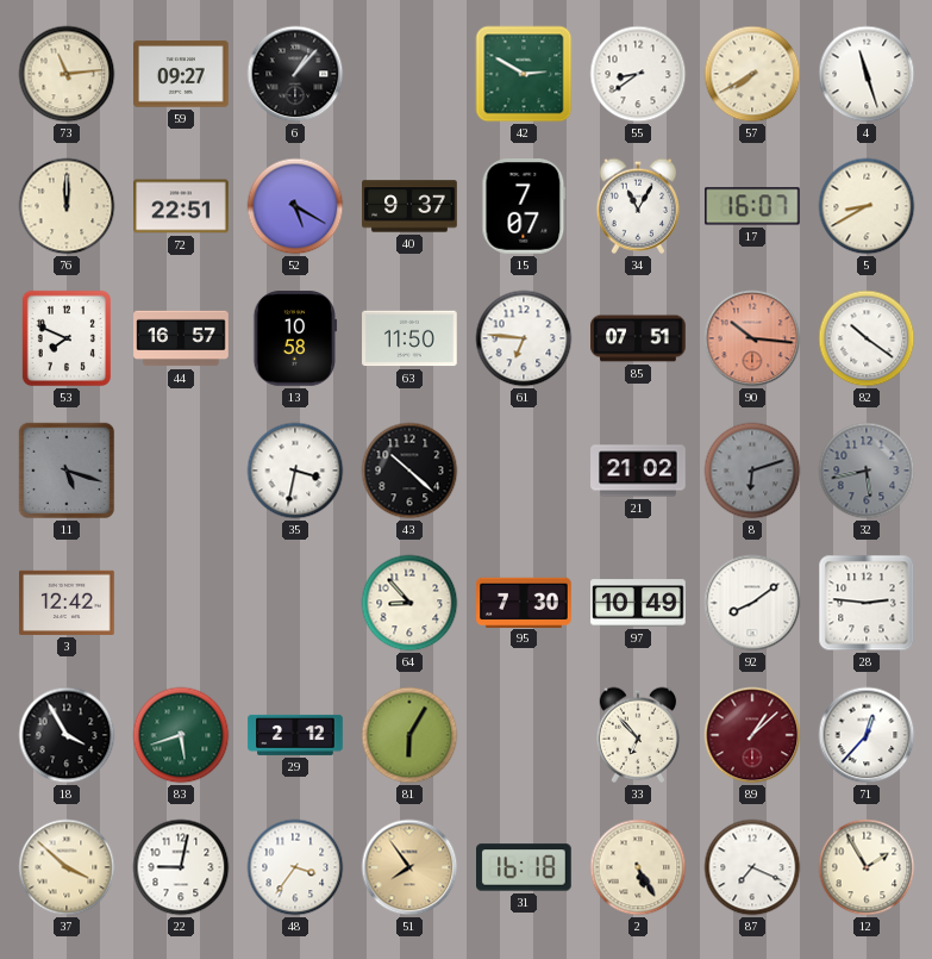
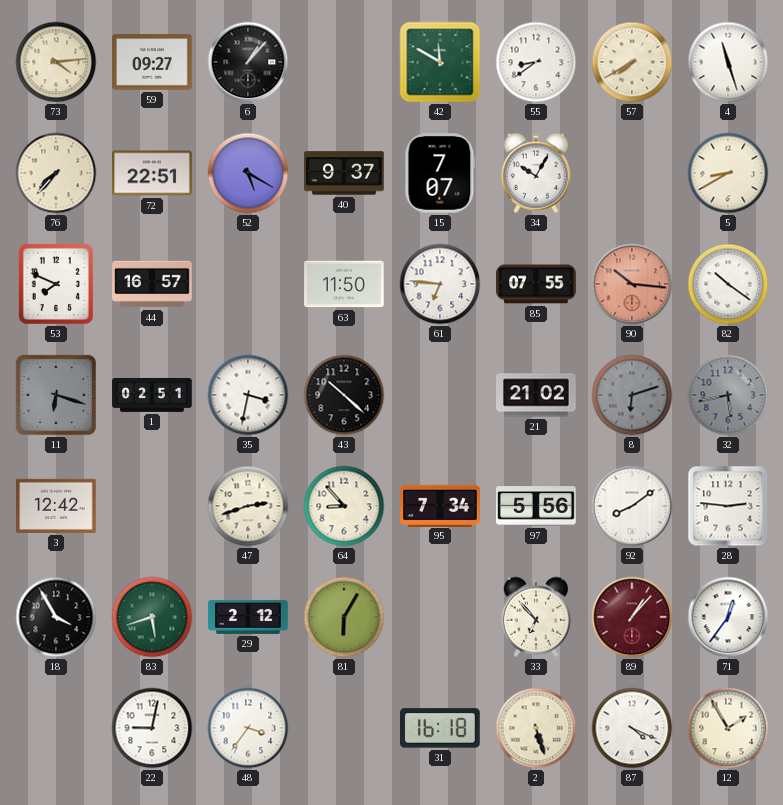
73: 11:14 -> 4:14
42: 2:50 -> 11:50
76: 12:00 -> 7:37
34: 11:05 -> 10:05
17: 16:07 -> none
13: 10:58 -> none
85: 07:51 -> 07:55
11: 5:18 -> 6:18
1: none -> 02:51
47: none -> 2:42
95: 7:30 -> 7:34
97: 10:49 -> 5:56
89: 1:08 -> 1:07
71: 12:37 -> 12:36
37: 3:52 -> none
51: 7:54 -> none
2: 5:25 -> 5:27
87: 7:19 -> 4:19
